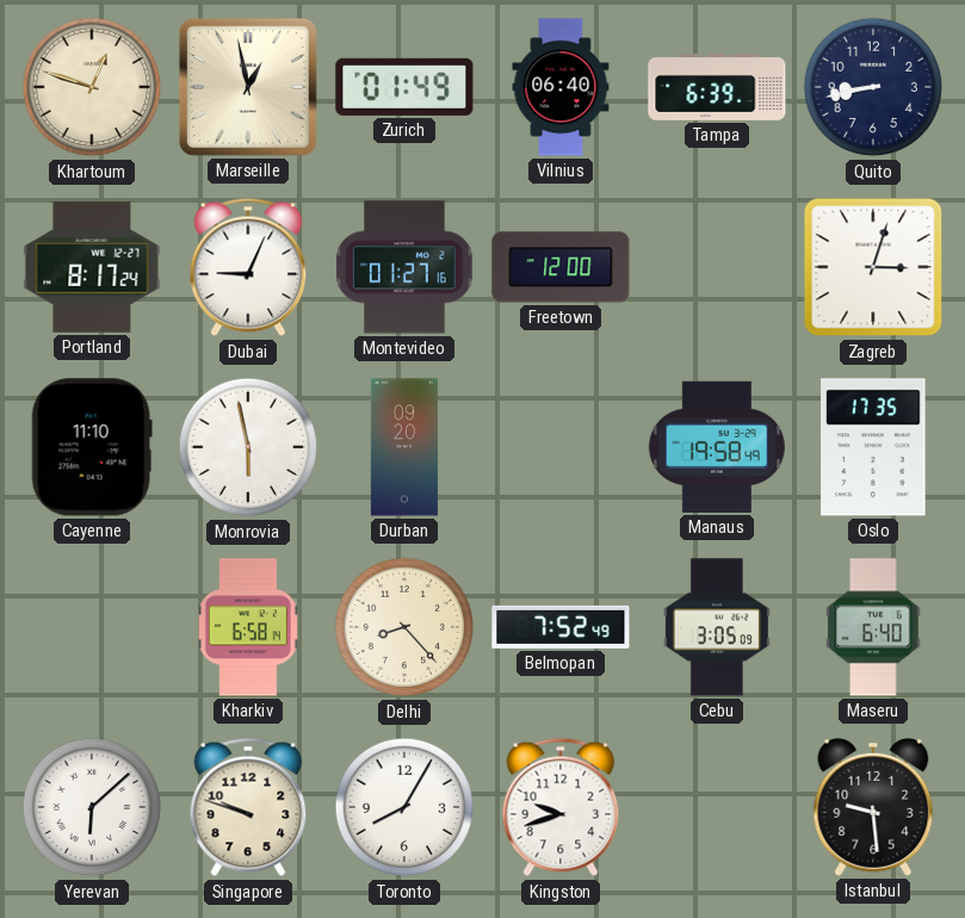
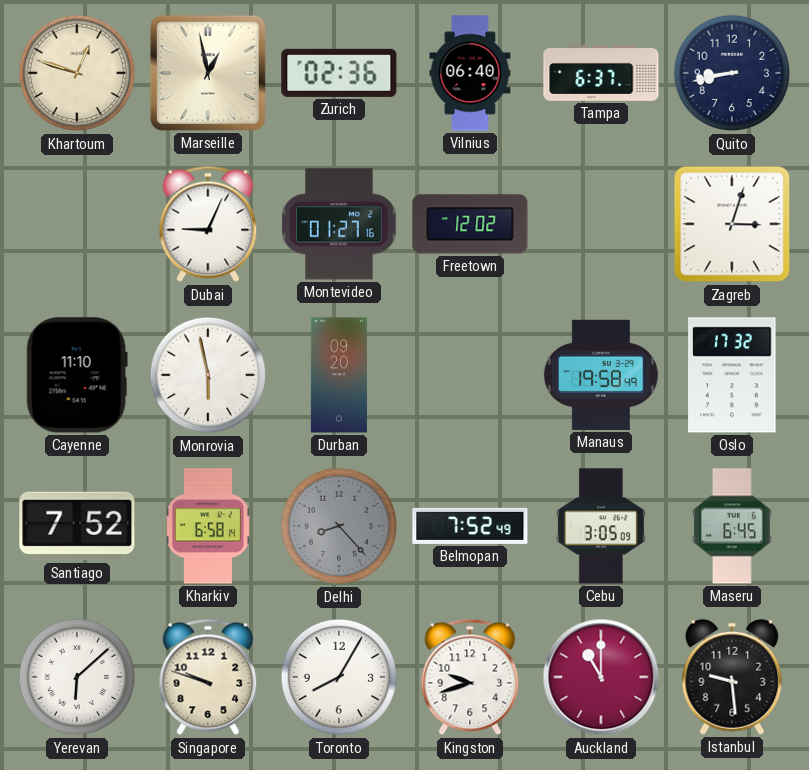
Zurich: 01:49 -> 02:36
Tampa: 6:39 -> 6:37
Portland: 8:17 -> none
Freetown: 12:00 -> 12:02
Oslo: 17:35 -> 17:32
Santiago: none -> 7:52
Delhi dial: cream -> grey
Maseru: 6:40 -> 6:45
Auckland: none -> 11:00
